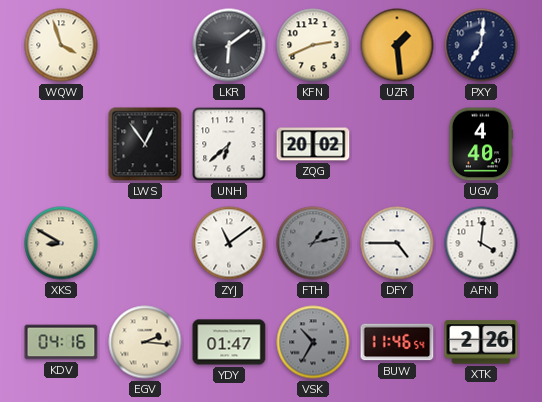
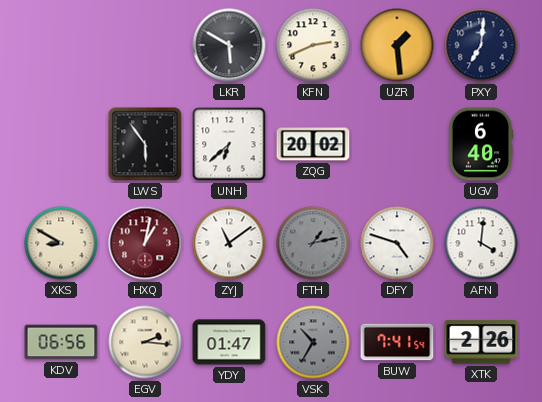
WQW: 3:57 -> none
LKR: 6:09 -> 5:50
LWS: 12:54 -> 5:54
UGV: 4:40 -> 6:40
HXQ: none -> 1:02
DFY: 4:45 -> 4:48
KDV: 04:16 -> 06:56
BUW: 11:46 -> 7:41
